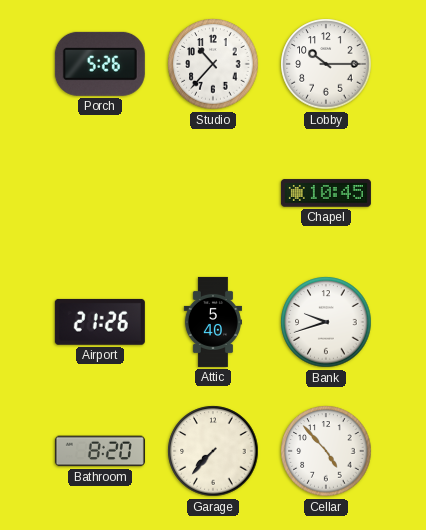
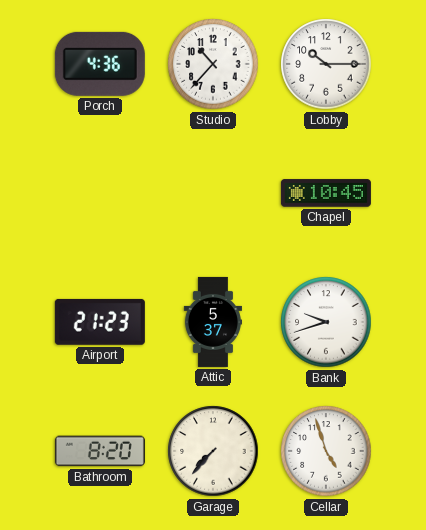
Porch: 5:26 -> 4:36
Airport: 21:26 -> 21:23
Attic: 5:40 -> 5:37
Cellar: 4:53 -> 4:57
